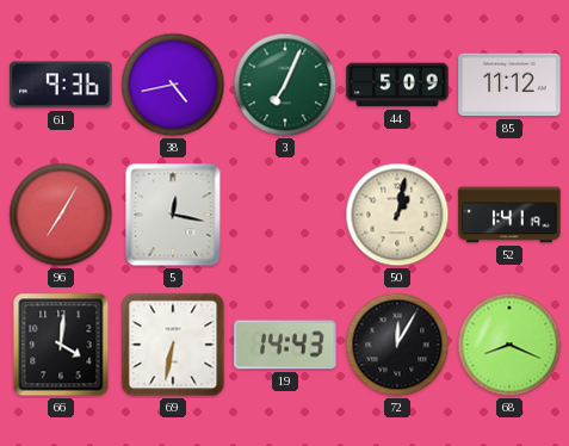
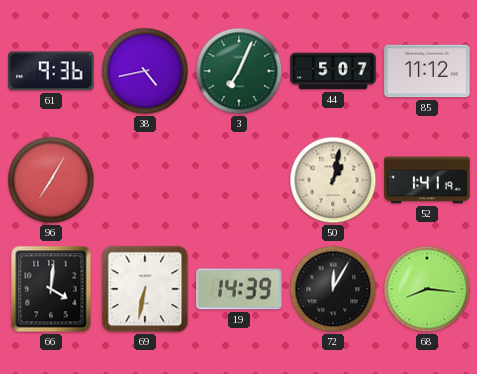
44: 5:09 -> 5:07
5: 12:17 -> none
19: 14:43 -> 14:39
68: 8:19 -> 8:16
